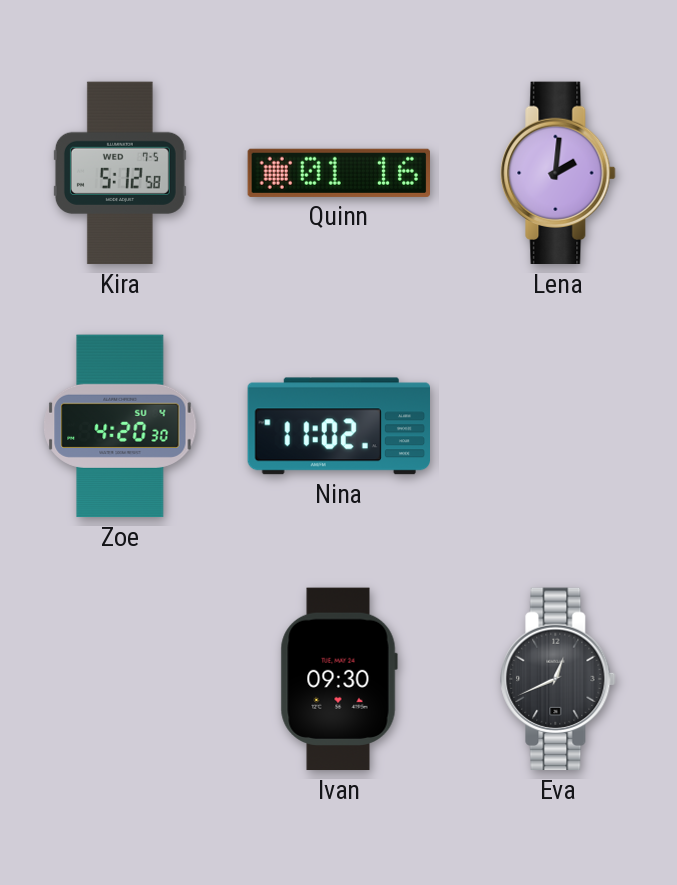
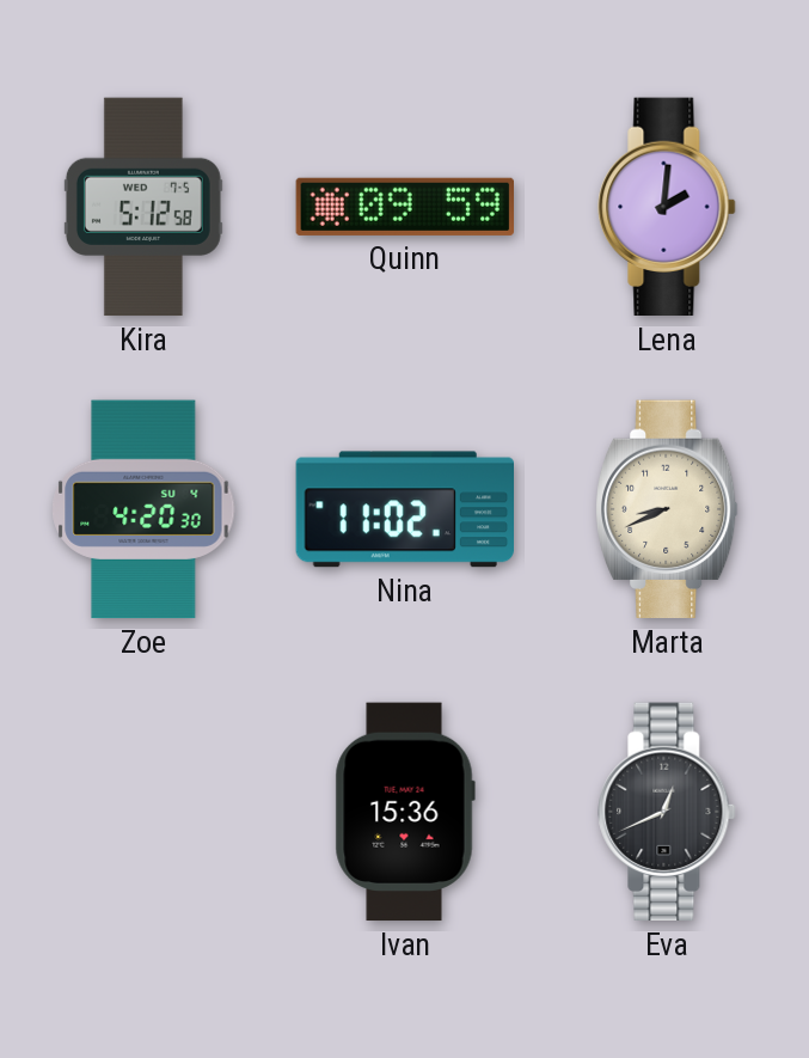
Quinn: 01:16 -> 09:59
Marta: none -> 8:41
Ivan: 09:30 -> 15:36
